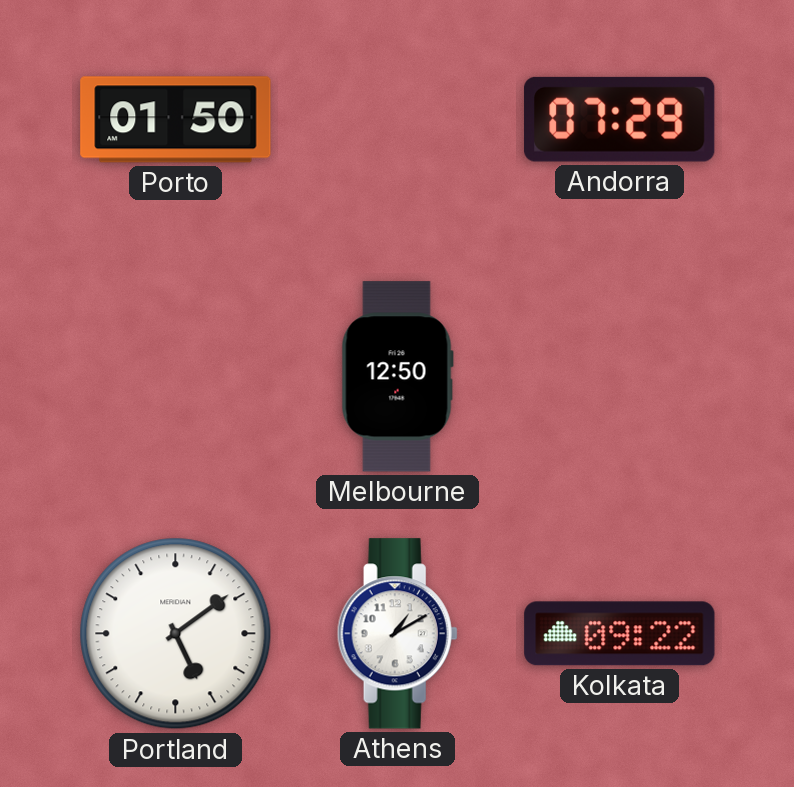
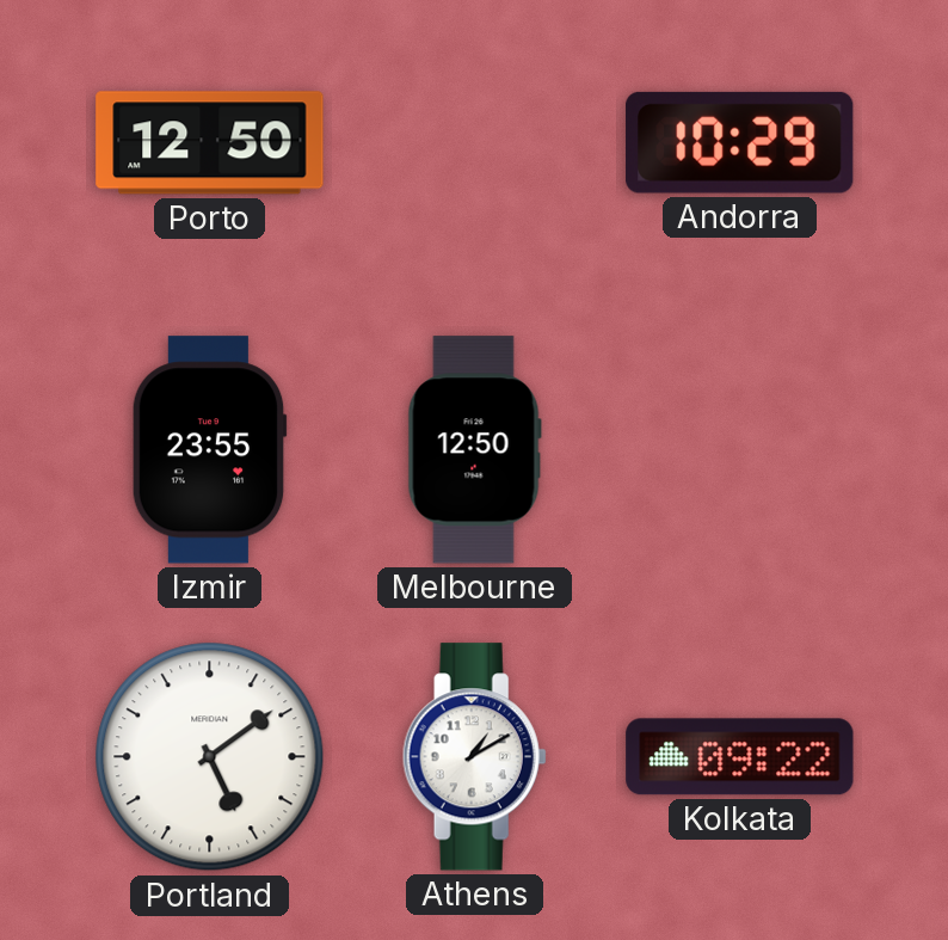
Porto: 01:50 -> 12:50
Andorra: 07:29 -> 10:29
Izmir: none -> 23:55
